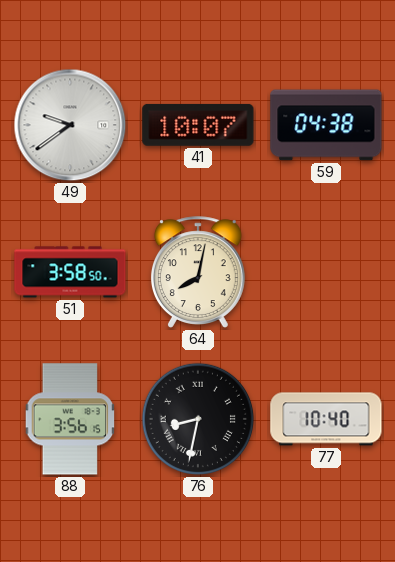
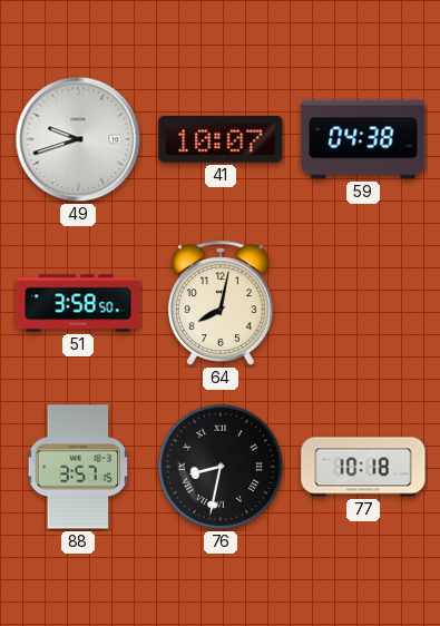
49: 9:39 -> 9:42
88: 3:56 -> 3:57
77: 10:40 -> 10:18
